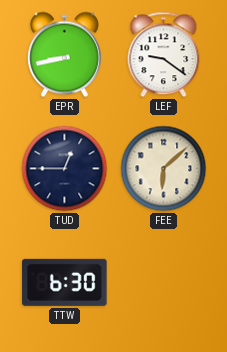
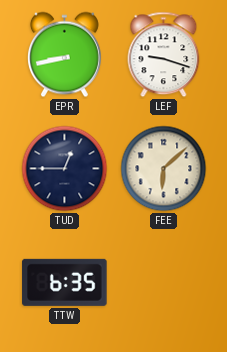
LEF: 9:21 -> 9:18
TTW: 6:30 -> 6:35
